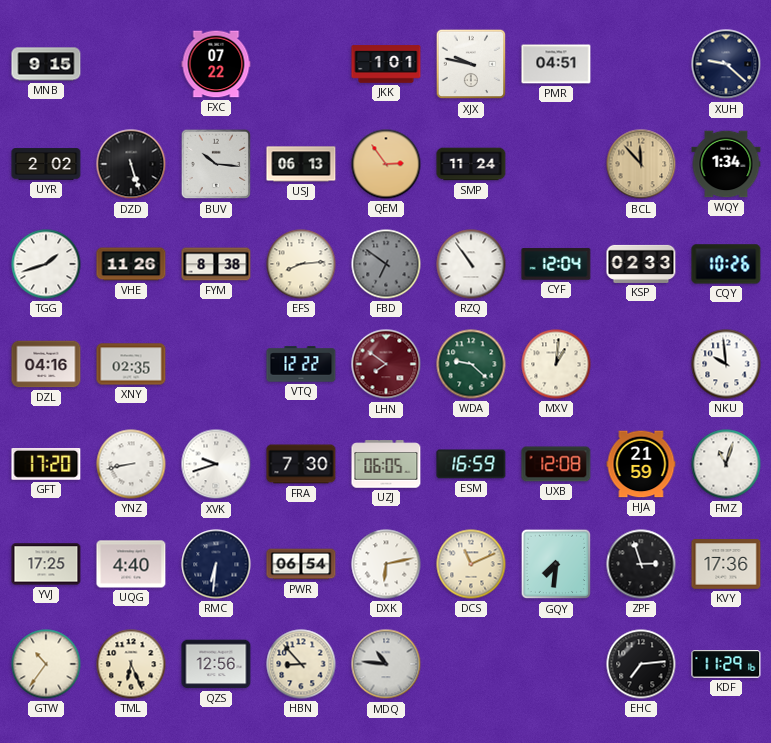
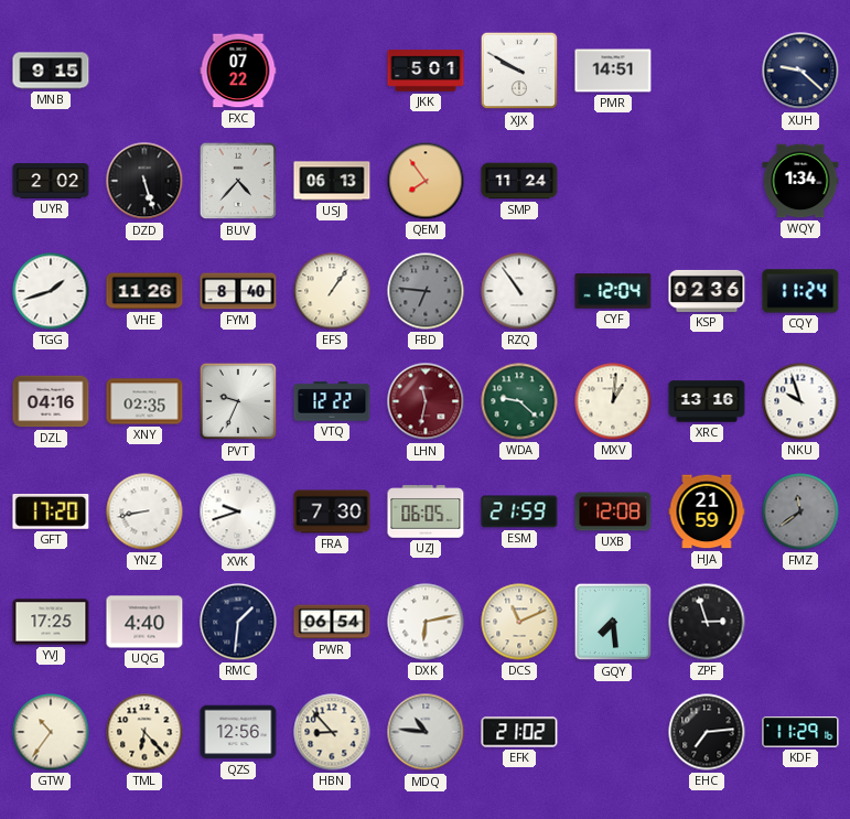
JKK: 1:01 -> 5:01
XJX: 9:47 -> 9:50
PMR: 04:51 -> 14:51
BUV: 10:16 -> 4:37
QEM: 2:54 -> 7:54
BCL: 11:53 -> none
FYM: 8:38 -> 8:40
EFS: 8:14 -> 1:06
FBD: 6:51 -> 6:46
KSP: 02:33 -> 02:36
CQY: 10:26 -> 11:24
PVT: none -> 9:34
LHN: 7:51 -> 11:32
XRC: none -> 13:16
NKU: 9:59 -> 9:57
ESM: 16:59 -> 21:59
FMZ: 11:03 -> 11:39
FMZ dial: white -> grey
RMC: 6:31 -> 1:31
GQY: 7:31 -> 7:29
KVY: 17:36 -> none
TML: 6:26 -> 6:23
EFK: none -> 21:02
